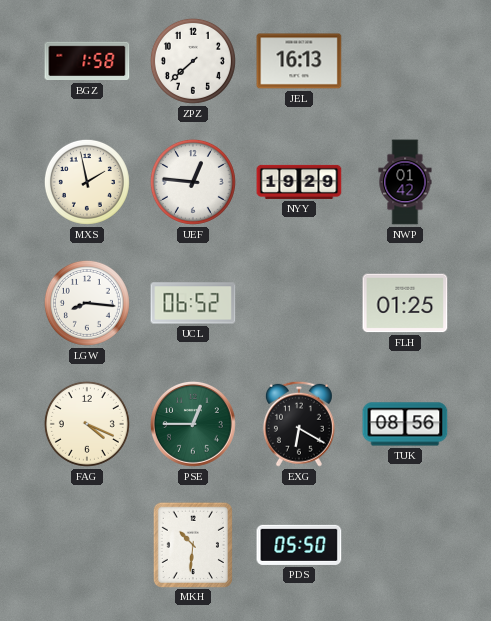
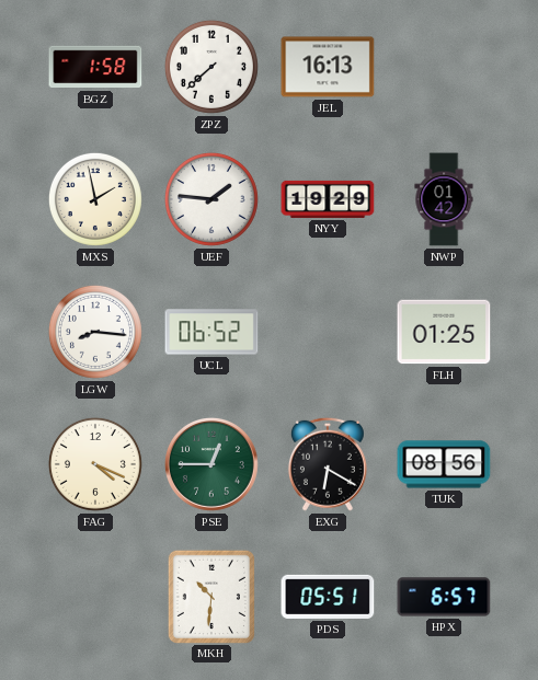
UEF: 12:46 -> 1:46
PDS: 05:50 -> 05:51
HPX: none -> 6:57
